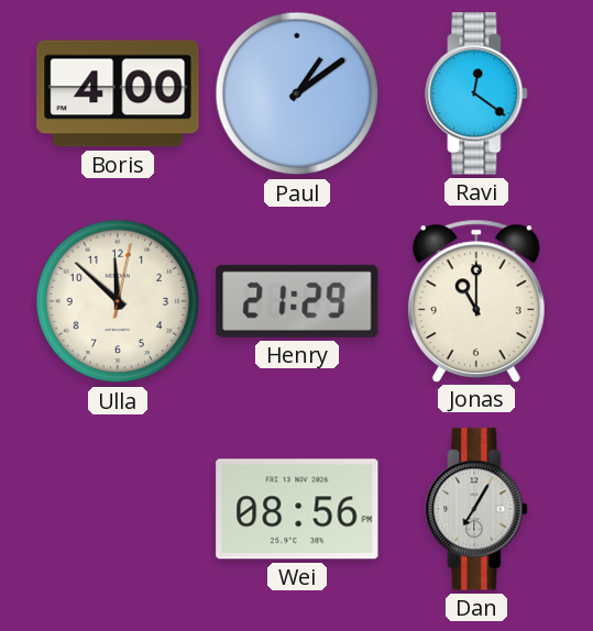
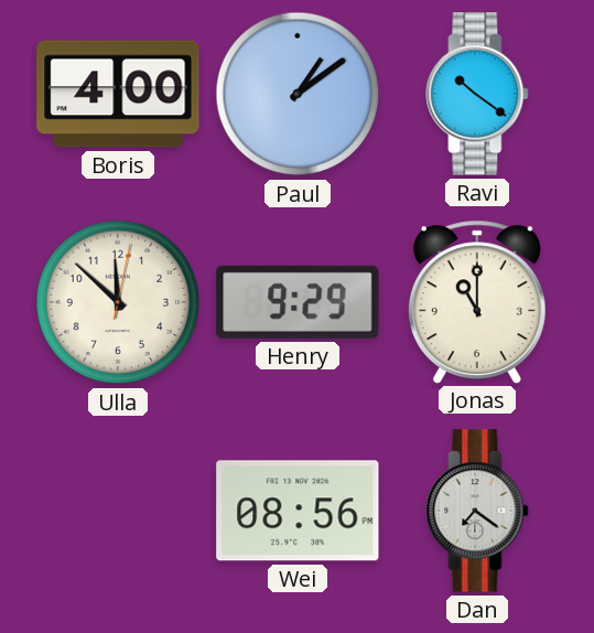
Ravi: 12:21 -> 10:21
Henry: 21:29 -> 9:29
Dan: 7:05 -> 7:21
